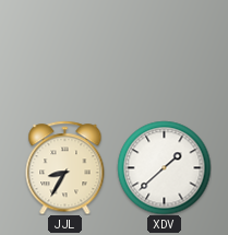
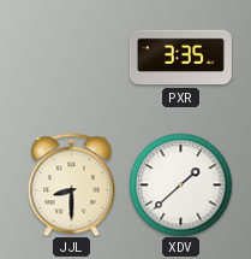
PXR: none -> 3:35
JJL: 8:35 -> 8:30
